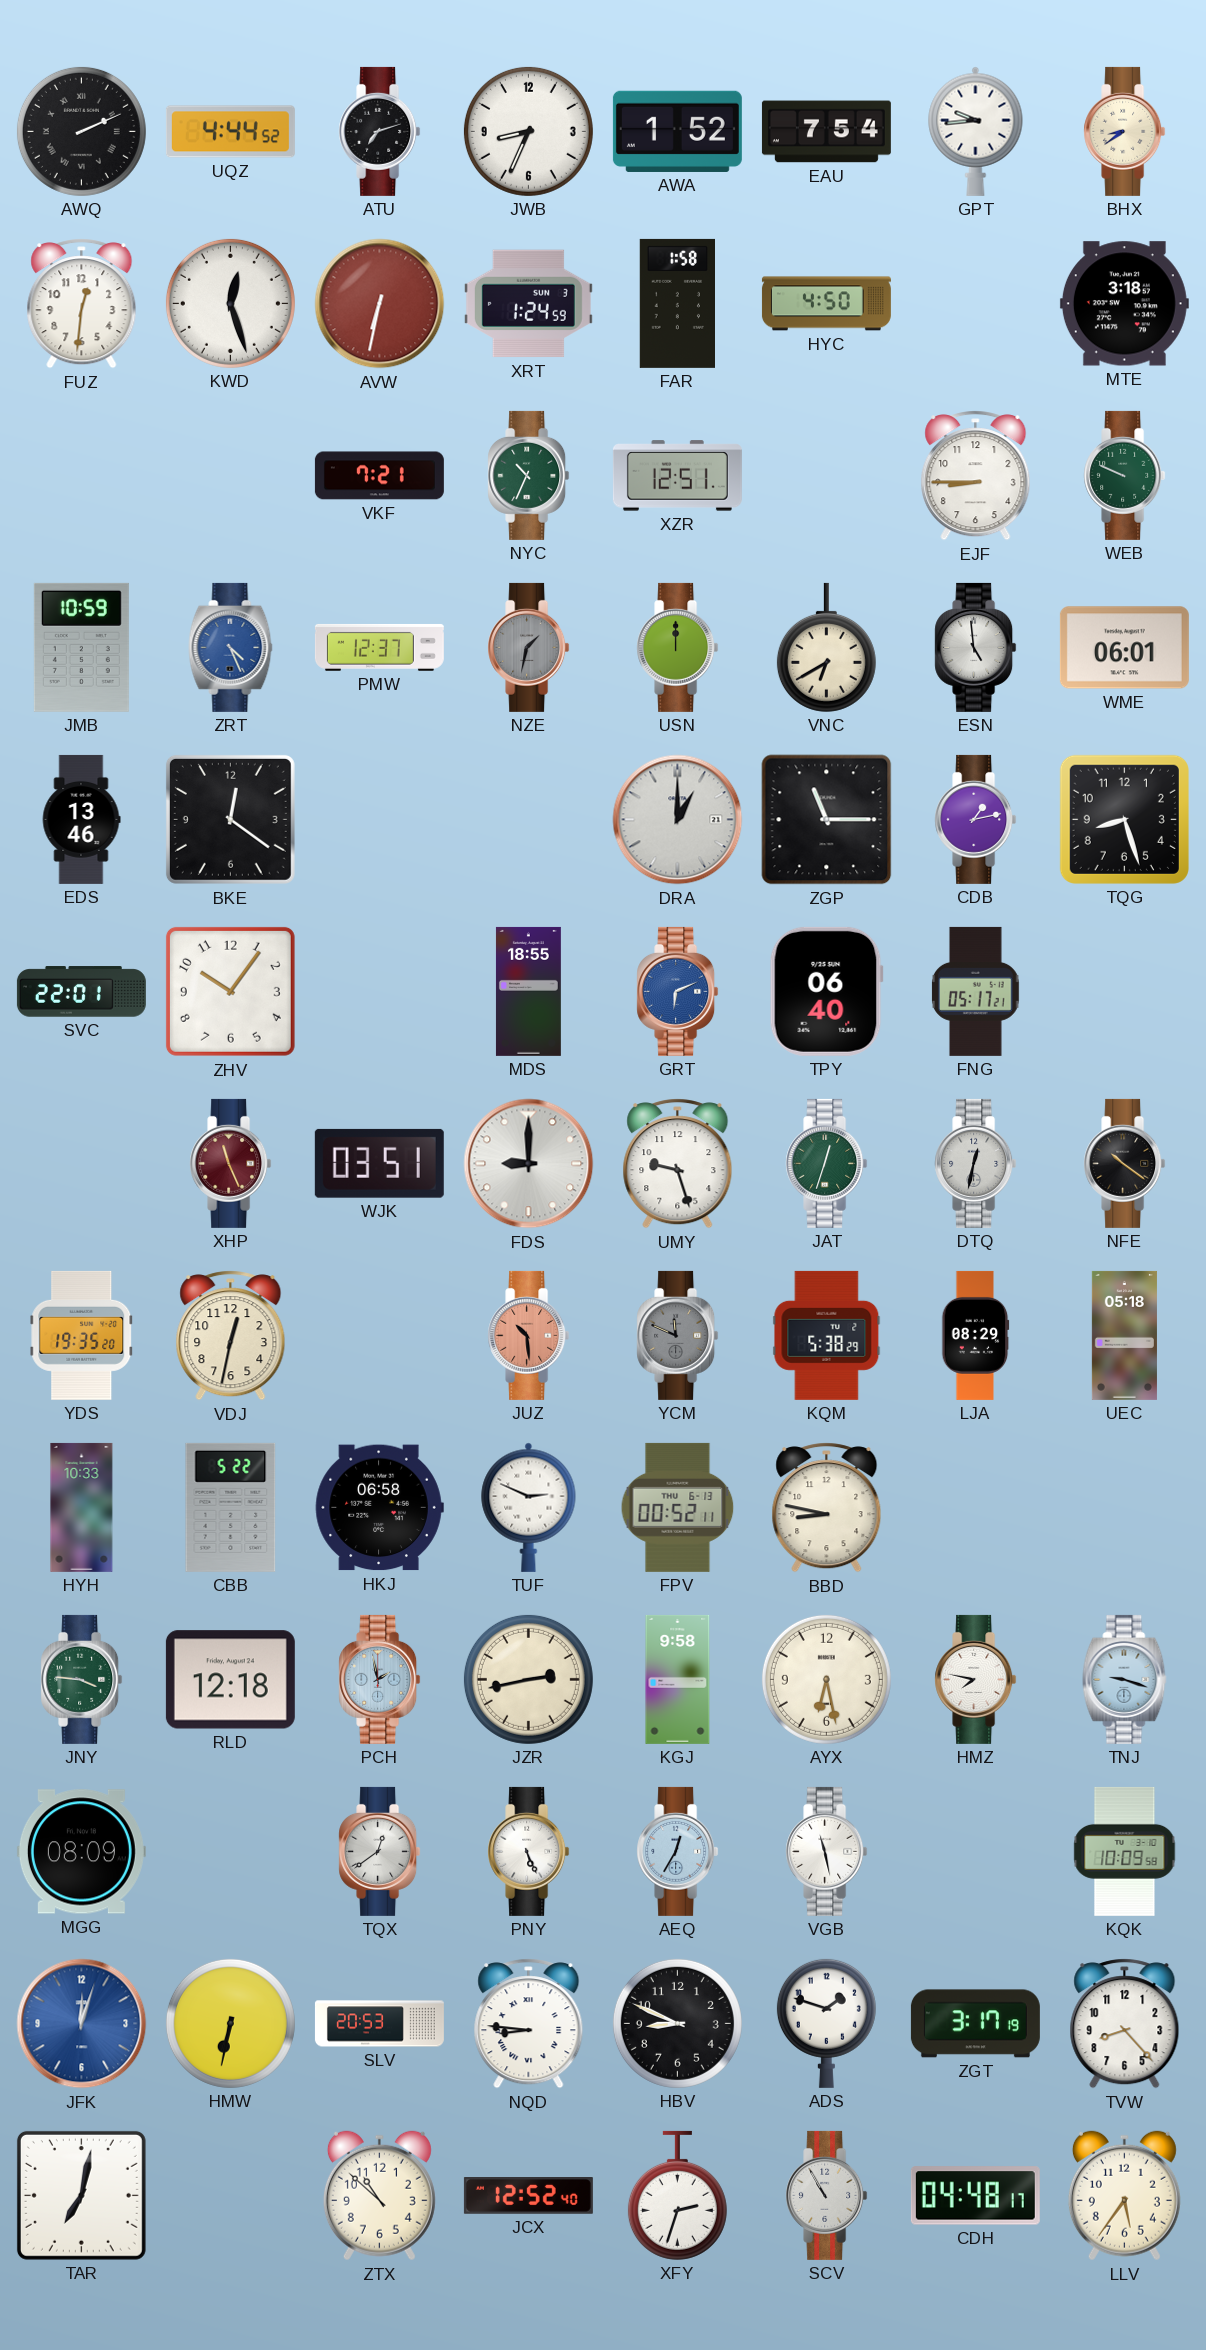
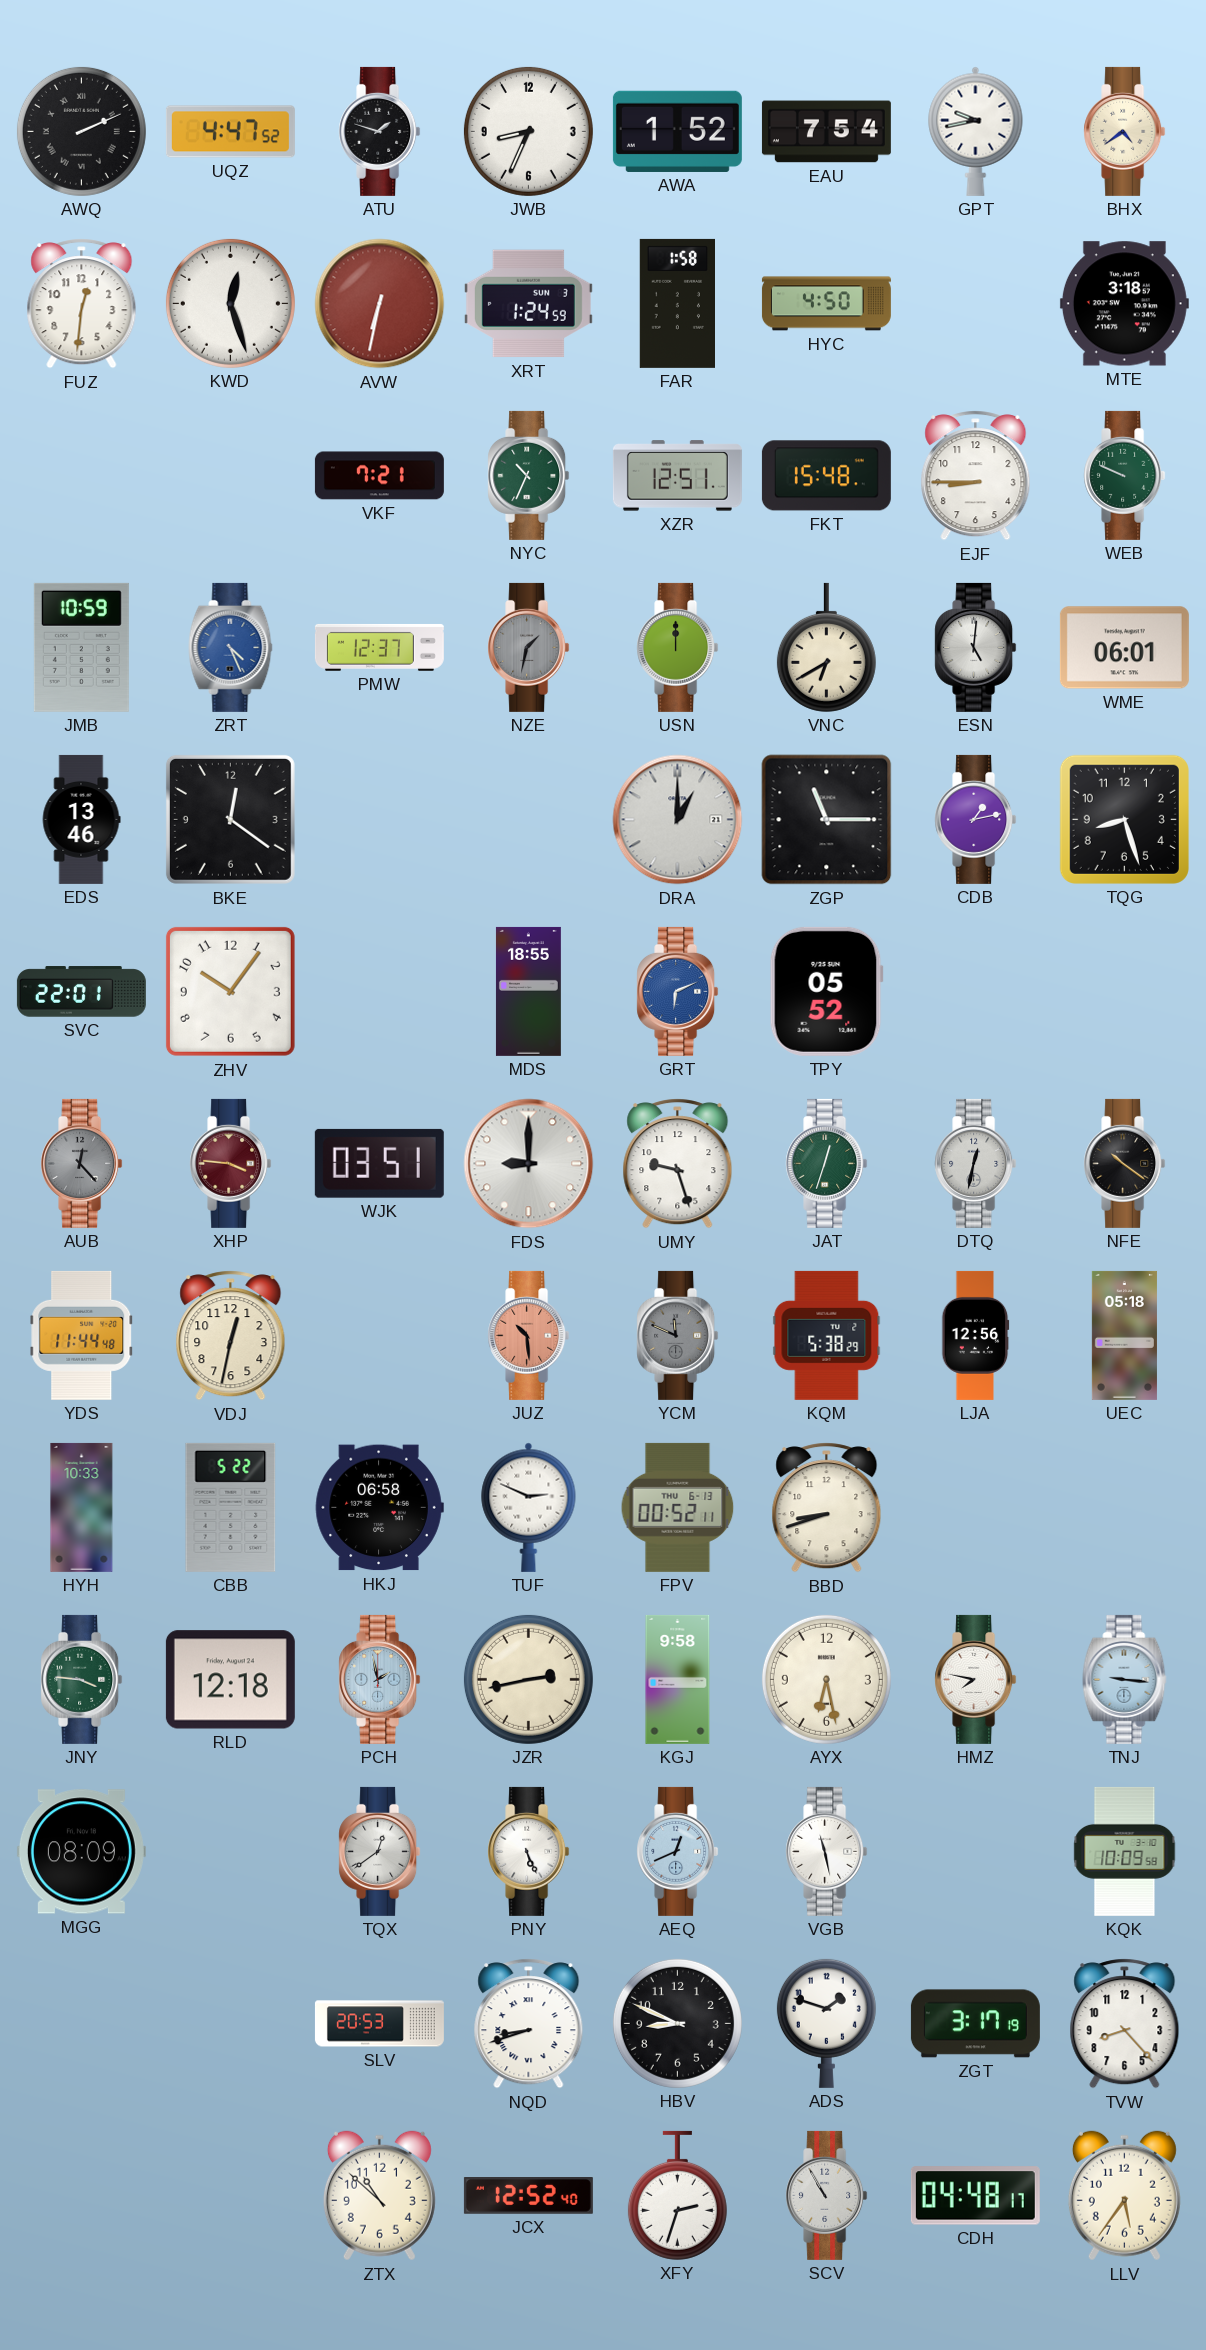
UQZ: 4:44 -> 4:47
ATU: 7:12 -> 1:48
GPT: 9:44 -> 9:43
BHX: 8:39 -> 4:39
FKT: none -> 15:48
ESN: 4:59 -> 5:01
TPY: 06:40 -> 05:52
FNG: 05:17 -> none
AUB: none -> 12:23
XHP: 11:26 -> 3:46
YDS: 19:35 -> 11:44
LJA: 08:29 -> 12:56
BBD: 8:47 -> 8:42
TNJ: 9:18 -> 9:16
AEQ: 12:35 -> 12:41
JFK: 12:03 -> none
HMW: 6:32 -> none
NQD: 8:46 -> 8:42
TAR: 7:02 -> none
